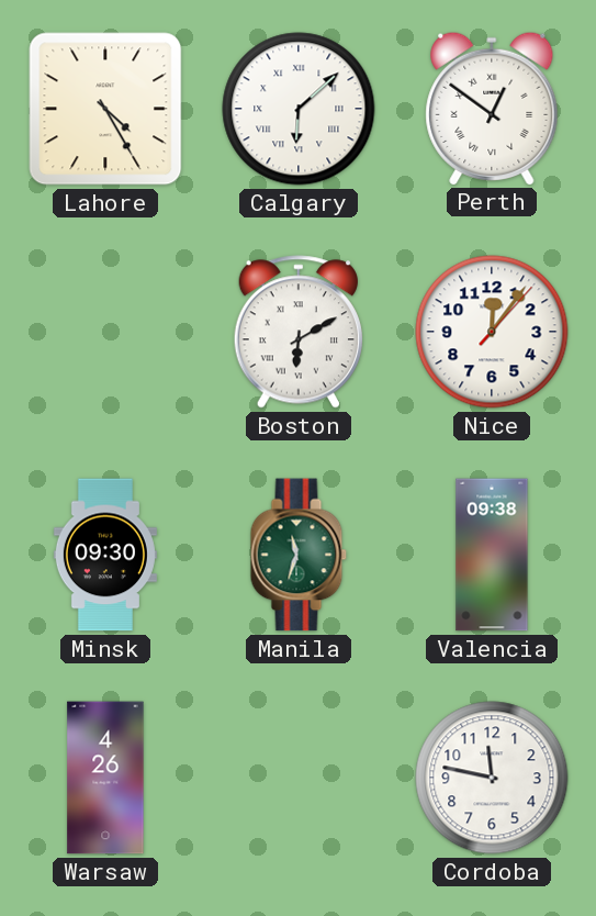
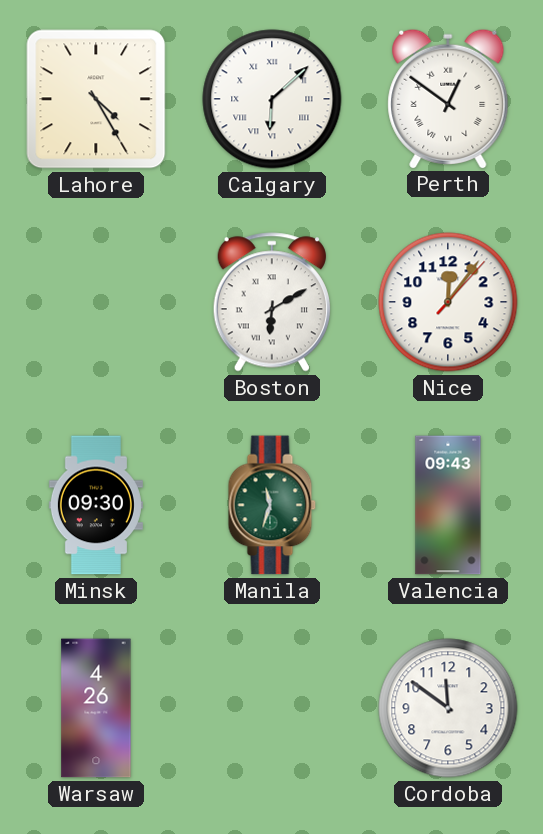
Valencia: 09:38 -> 09:43
Cordoba: 11:47 -> 11:51
